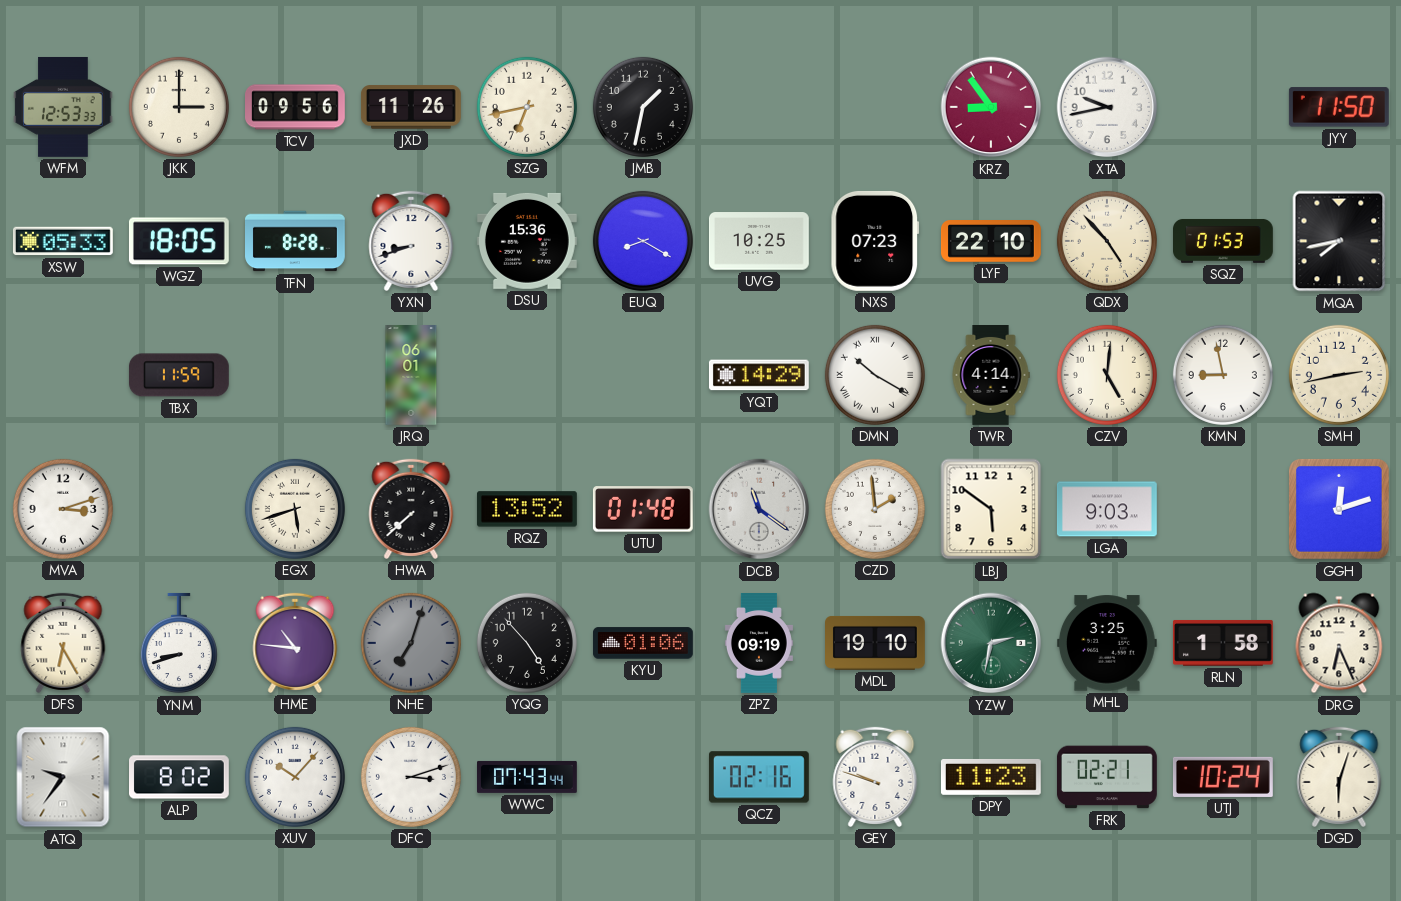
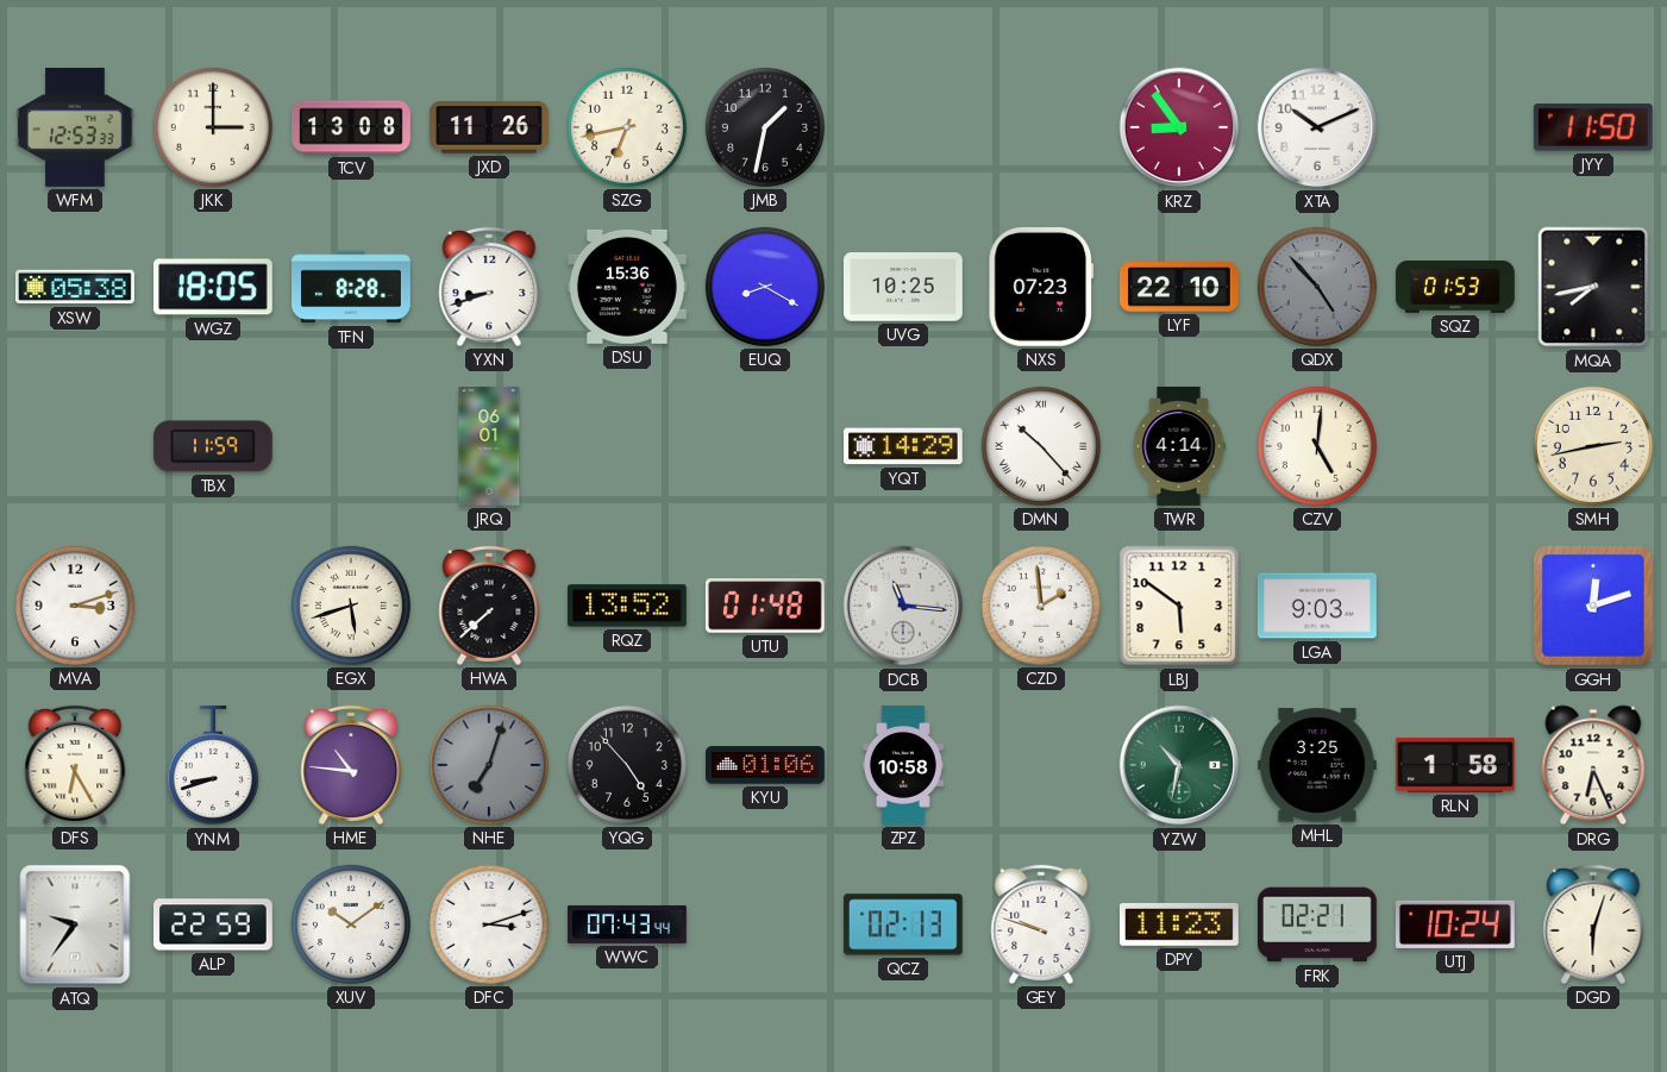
TCV: 09:56 -> 13:08
XTA: 9:43 -> 10:11
XSW: 05:33 -> 05:38
QDX dial: cream -> grey
DMN: 10:20 -> 10:23
KMN: 8:58 -> none
DCB: 11:21 -> 11:16
ZPZ: 09:19 -> 10:58
MDL: 19:10 -> none
YZW: 2:32 -> 10:32
ALP: 8:02 -> 22:59
XUV: 10:07 -> 10:09
QCZ: 02:16 -> 02:13
